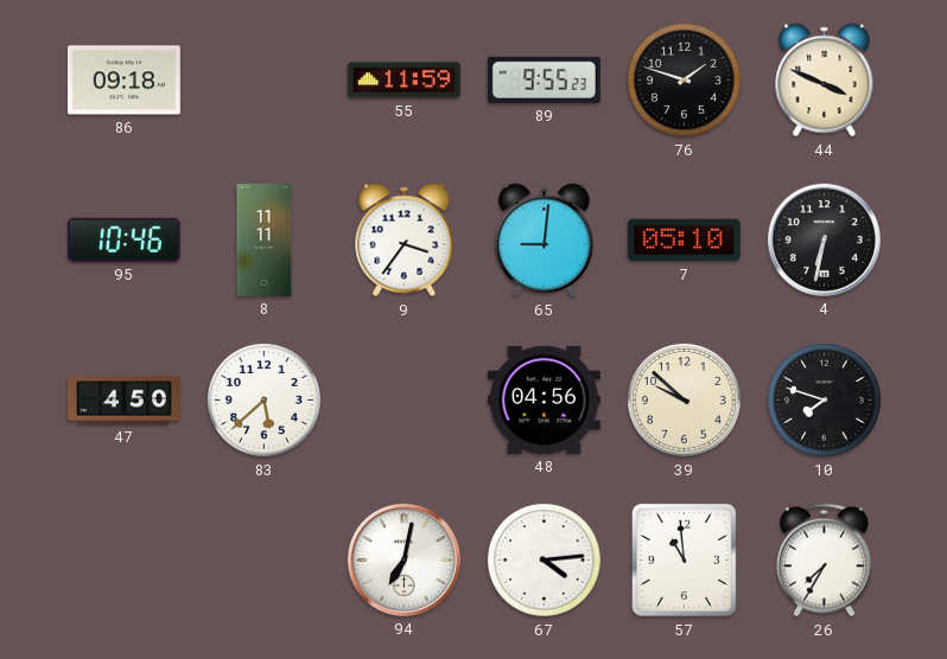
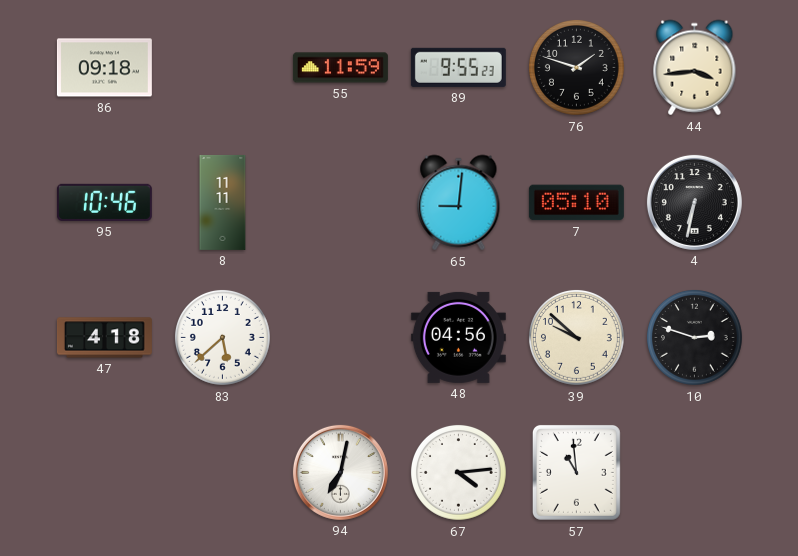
44: 3:49 -> 3:44
9: 3:36 -> none
47: 4:50 -> 4:18
10: 7:48 -> 2:48
26: 7:35 -> none
